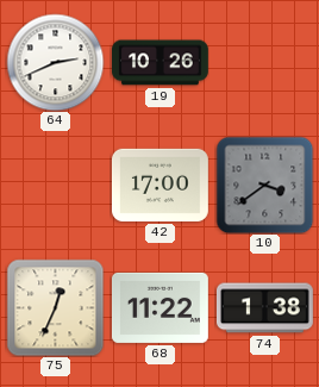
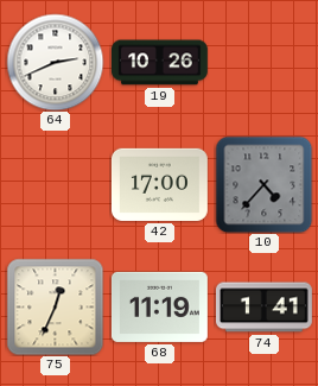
10: 3:39 -> 4:37
68: 11:22 -> 11:19
74: 1:38 -> 1:41
